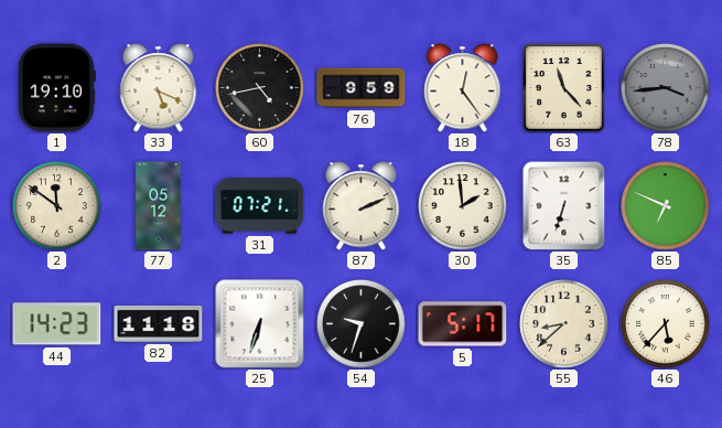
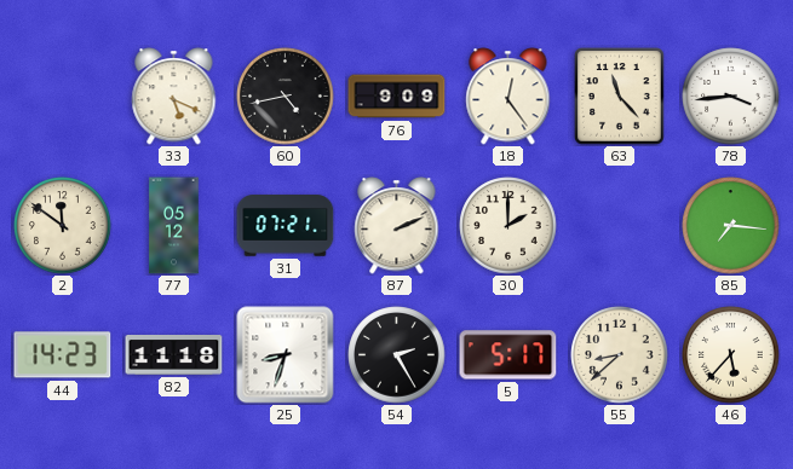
1: 19:10 -> none
76: 9:59 -> 9:09
78 dial: grey -> white
30: 1:59 -> 2:00
35: 6:33 -> none
85: 6:49 -> 7:16
25: 6:33 -> 8:33
54: 9:33 -> 2:25
